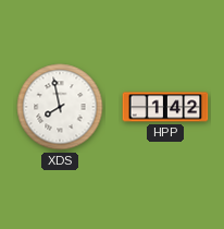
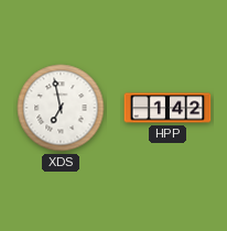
XDS: 7:58 -> 6:58
